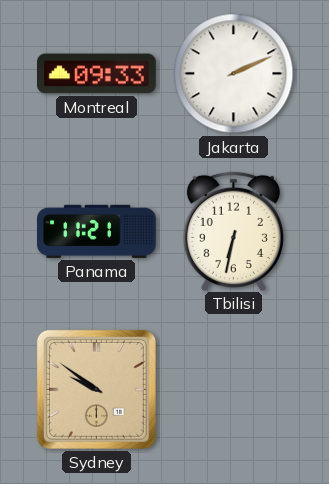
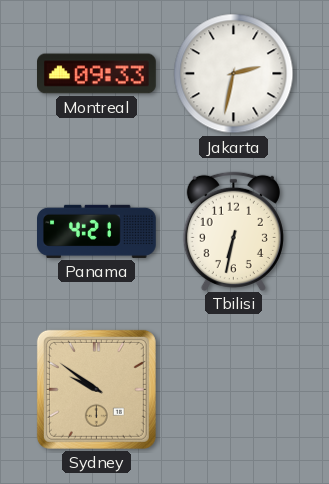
Jakarta: 2:11 -> 2:32
Panama: 11:21 -> 4:21
